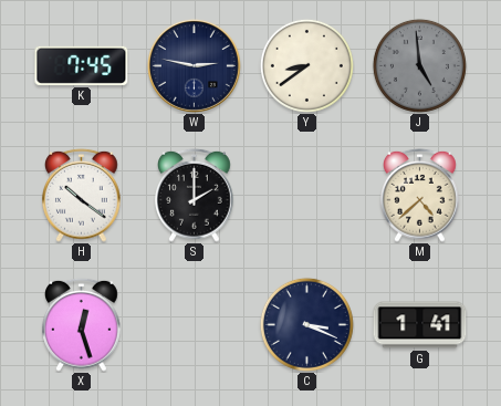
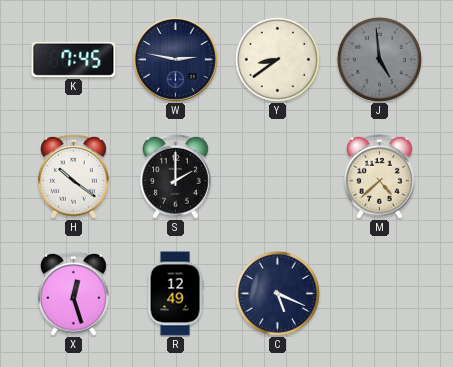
R: none -> 12:49
C: 3:19 -> 5:19
G: 1:41 -> none
